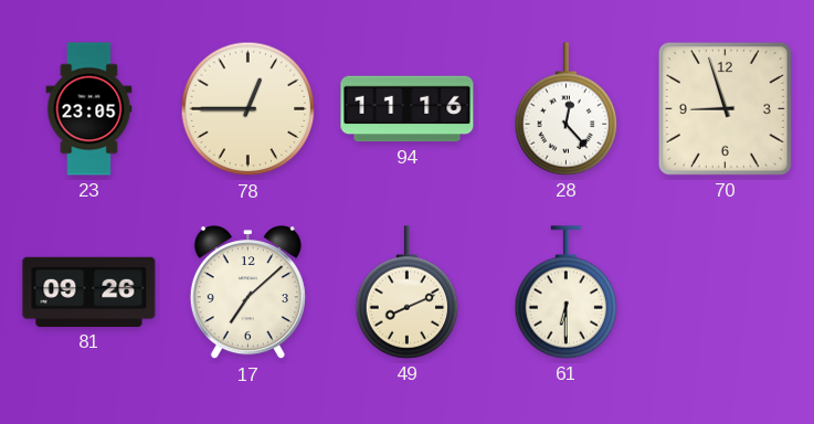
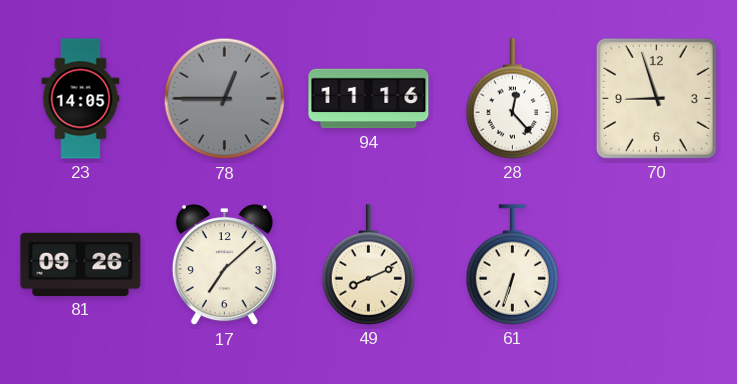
23: 23:05 -> 14:05
78 dial: cream -> grey
61: 6:30 -> 6:33
